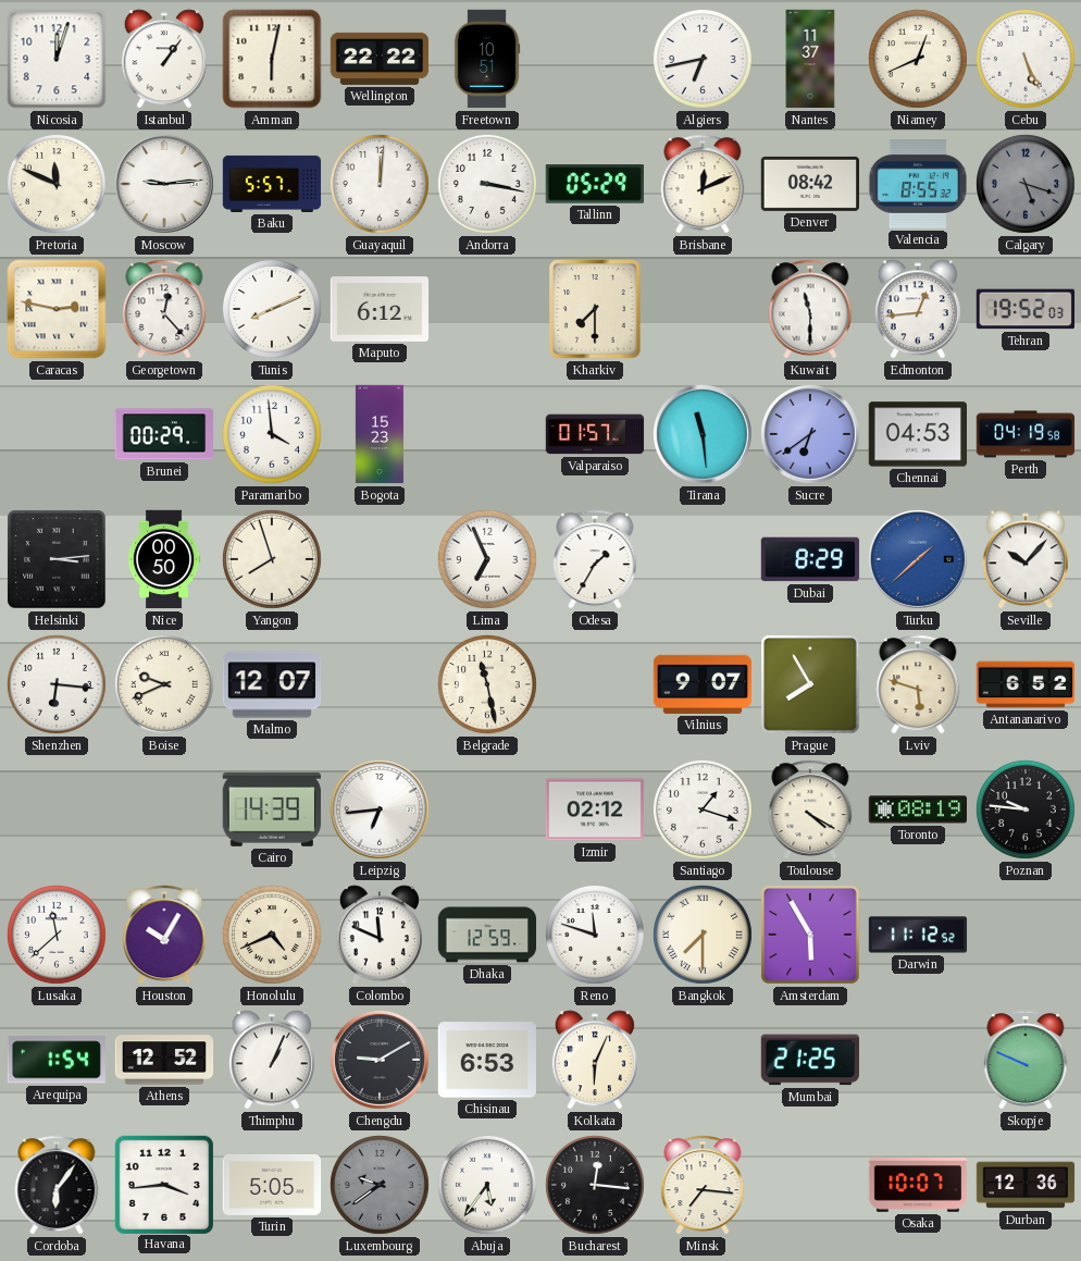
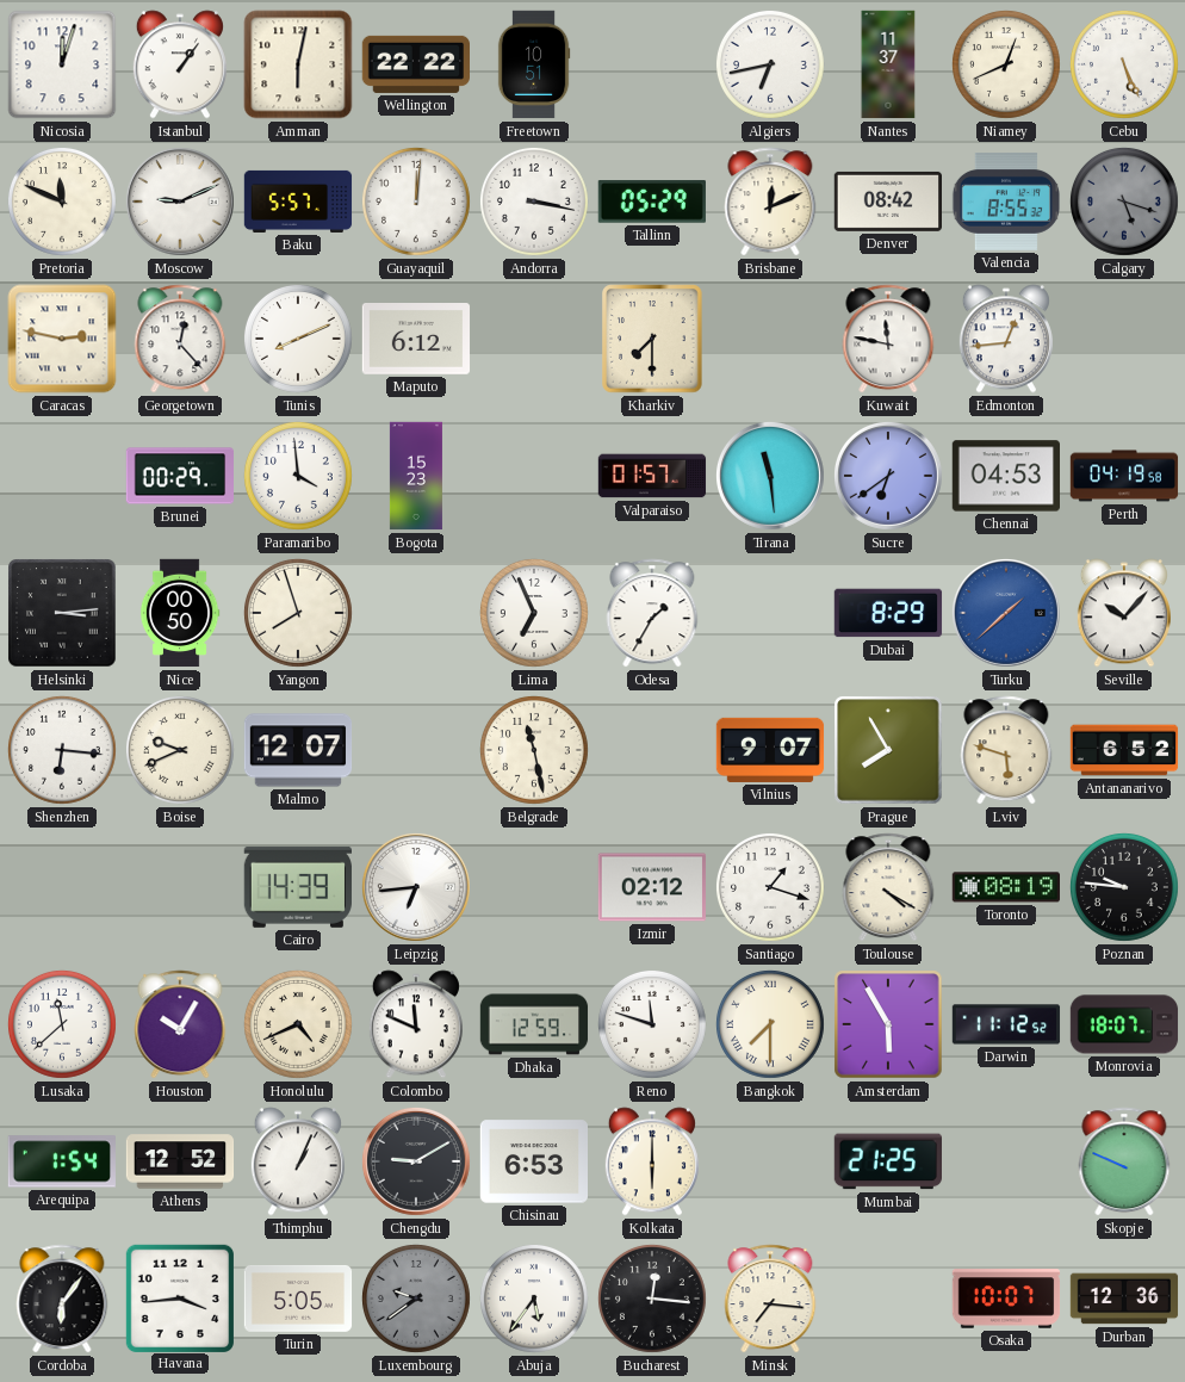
Moscow: 9:14 -> 9:11
Kuwait: 11:30 -> 11:47
Tehran: 19:52 -> none
Monrovia: none -> 18:07
Kolkata: 6:04 -> 6:00
